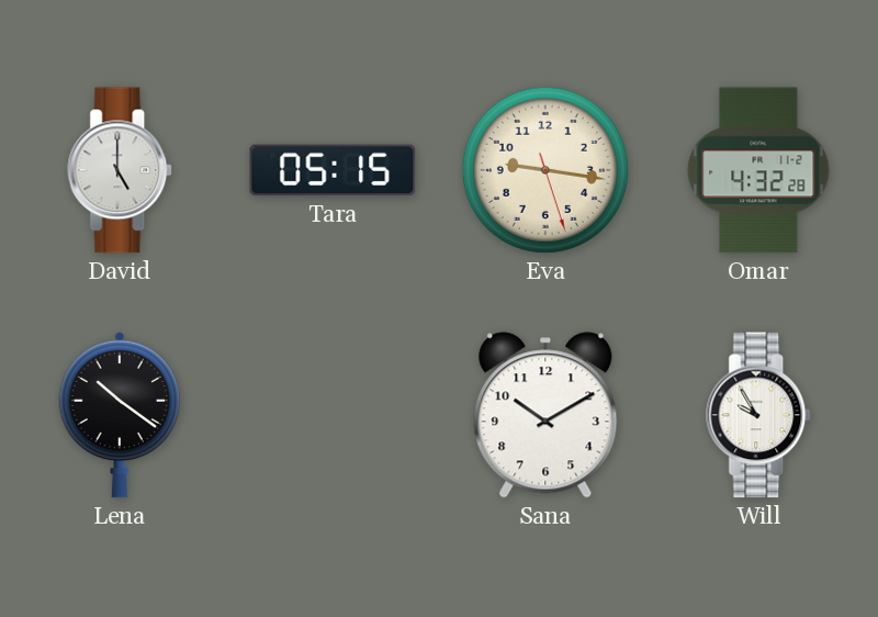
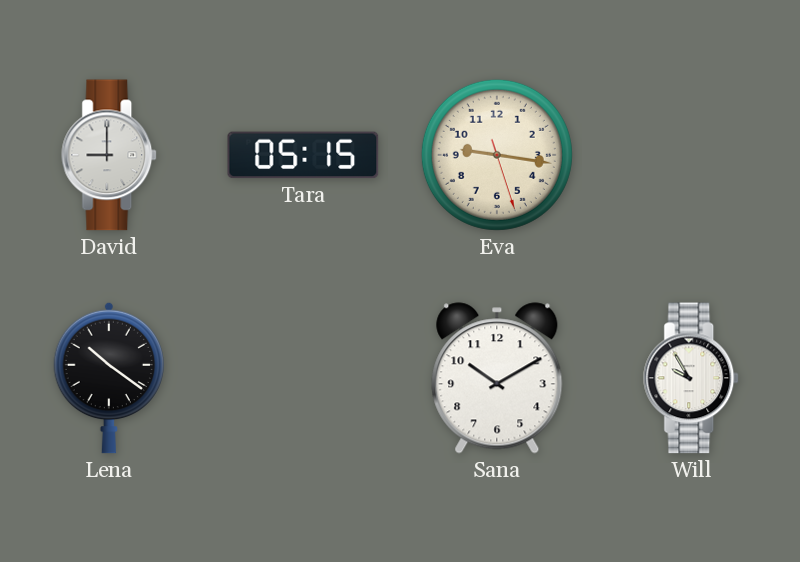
David: 5:00 -> 9:00
Omar: 4:32 -> none
